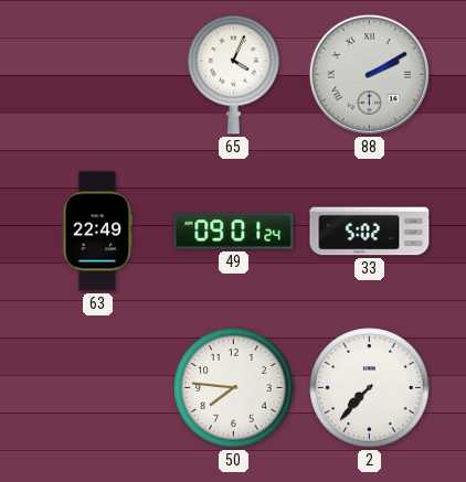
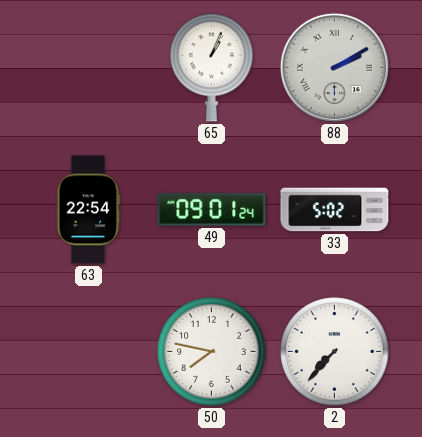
65: 4:04 -> 1:04
63: 22:49 -> 22:54
50: 7:46 -> 7:47
